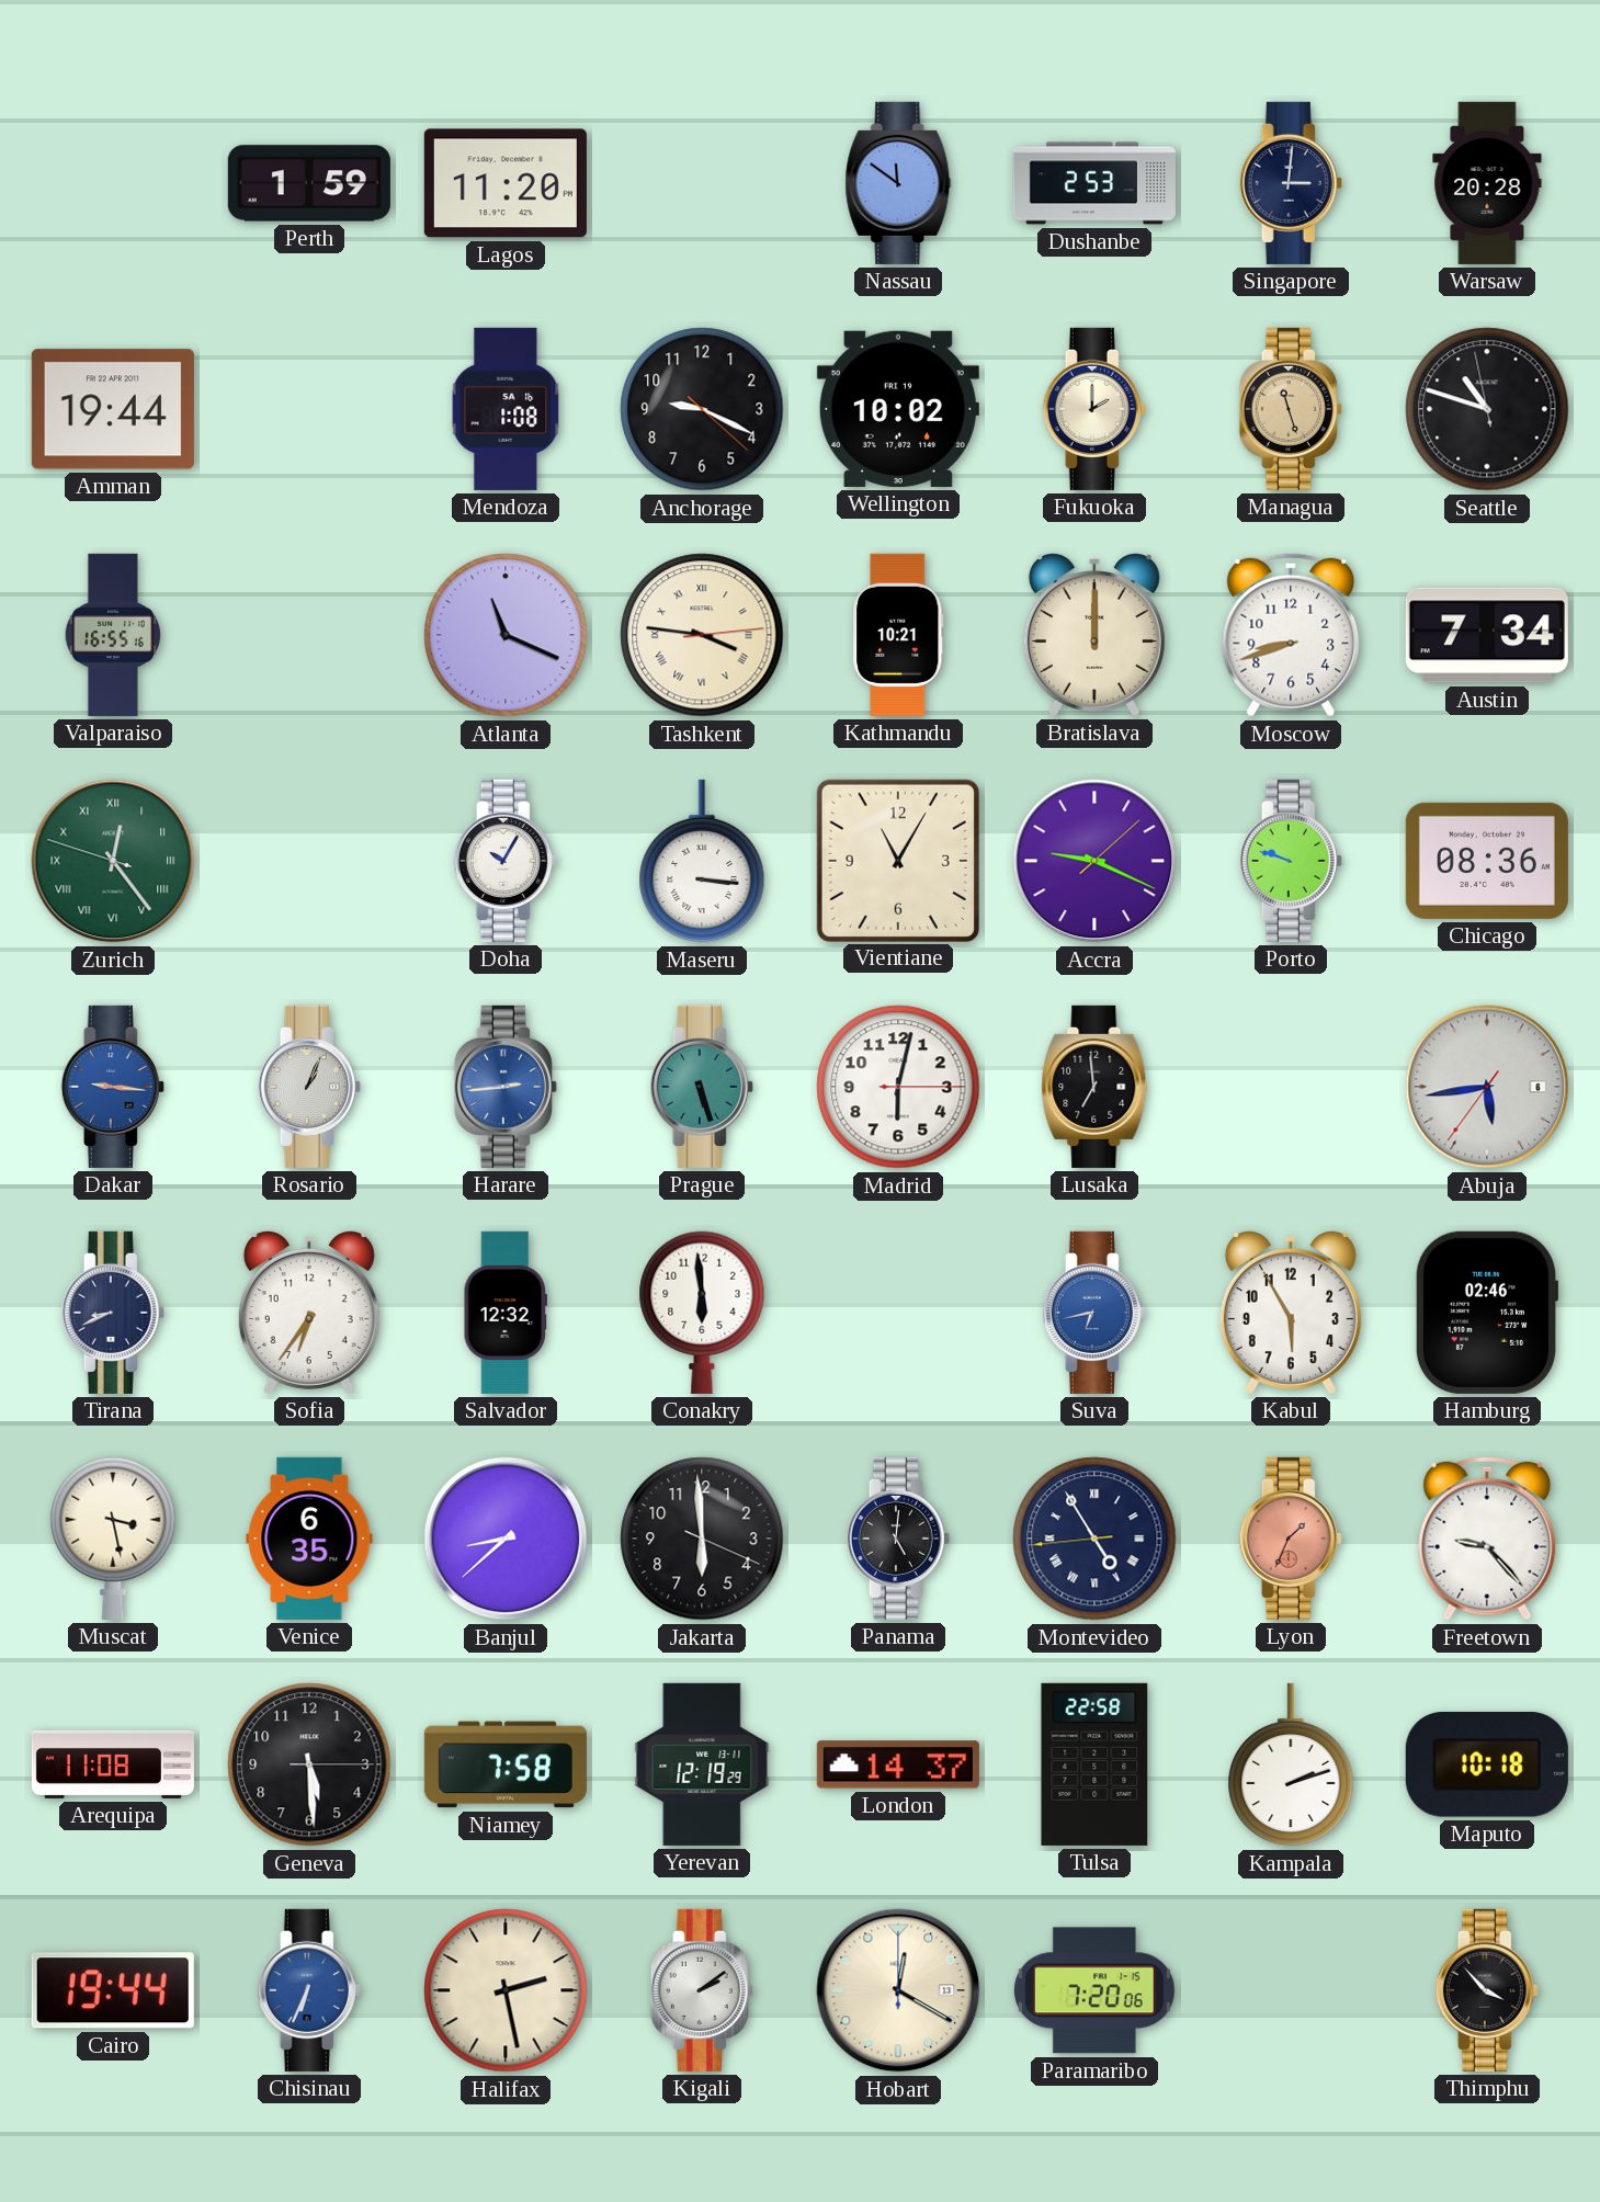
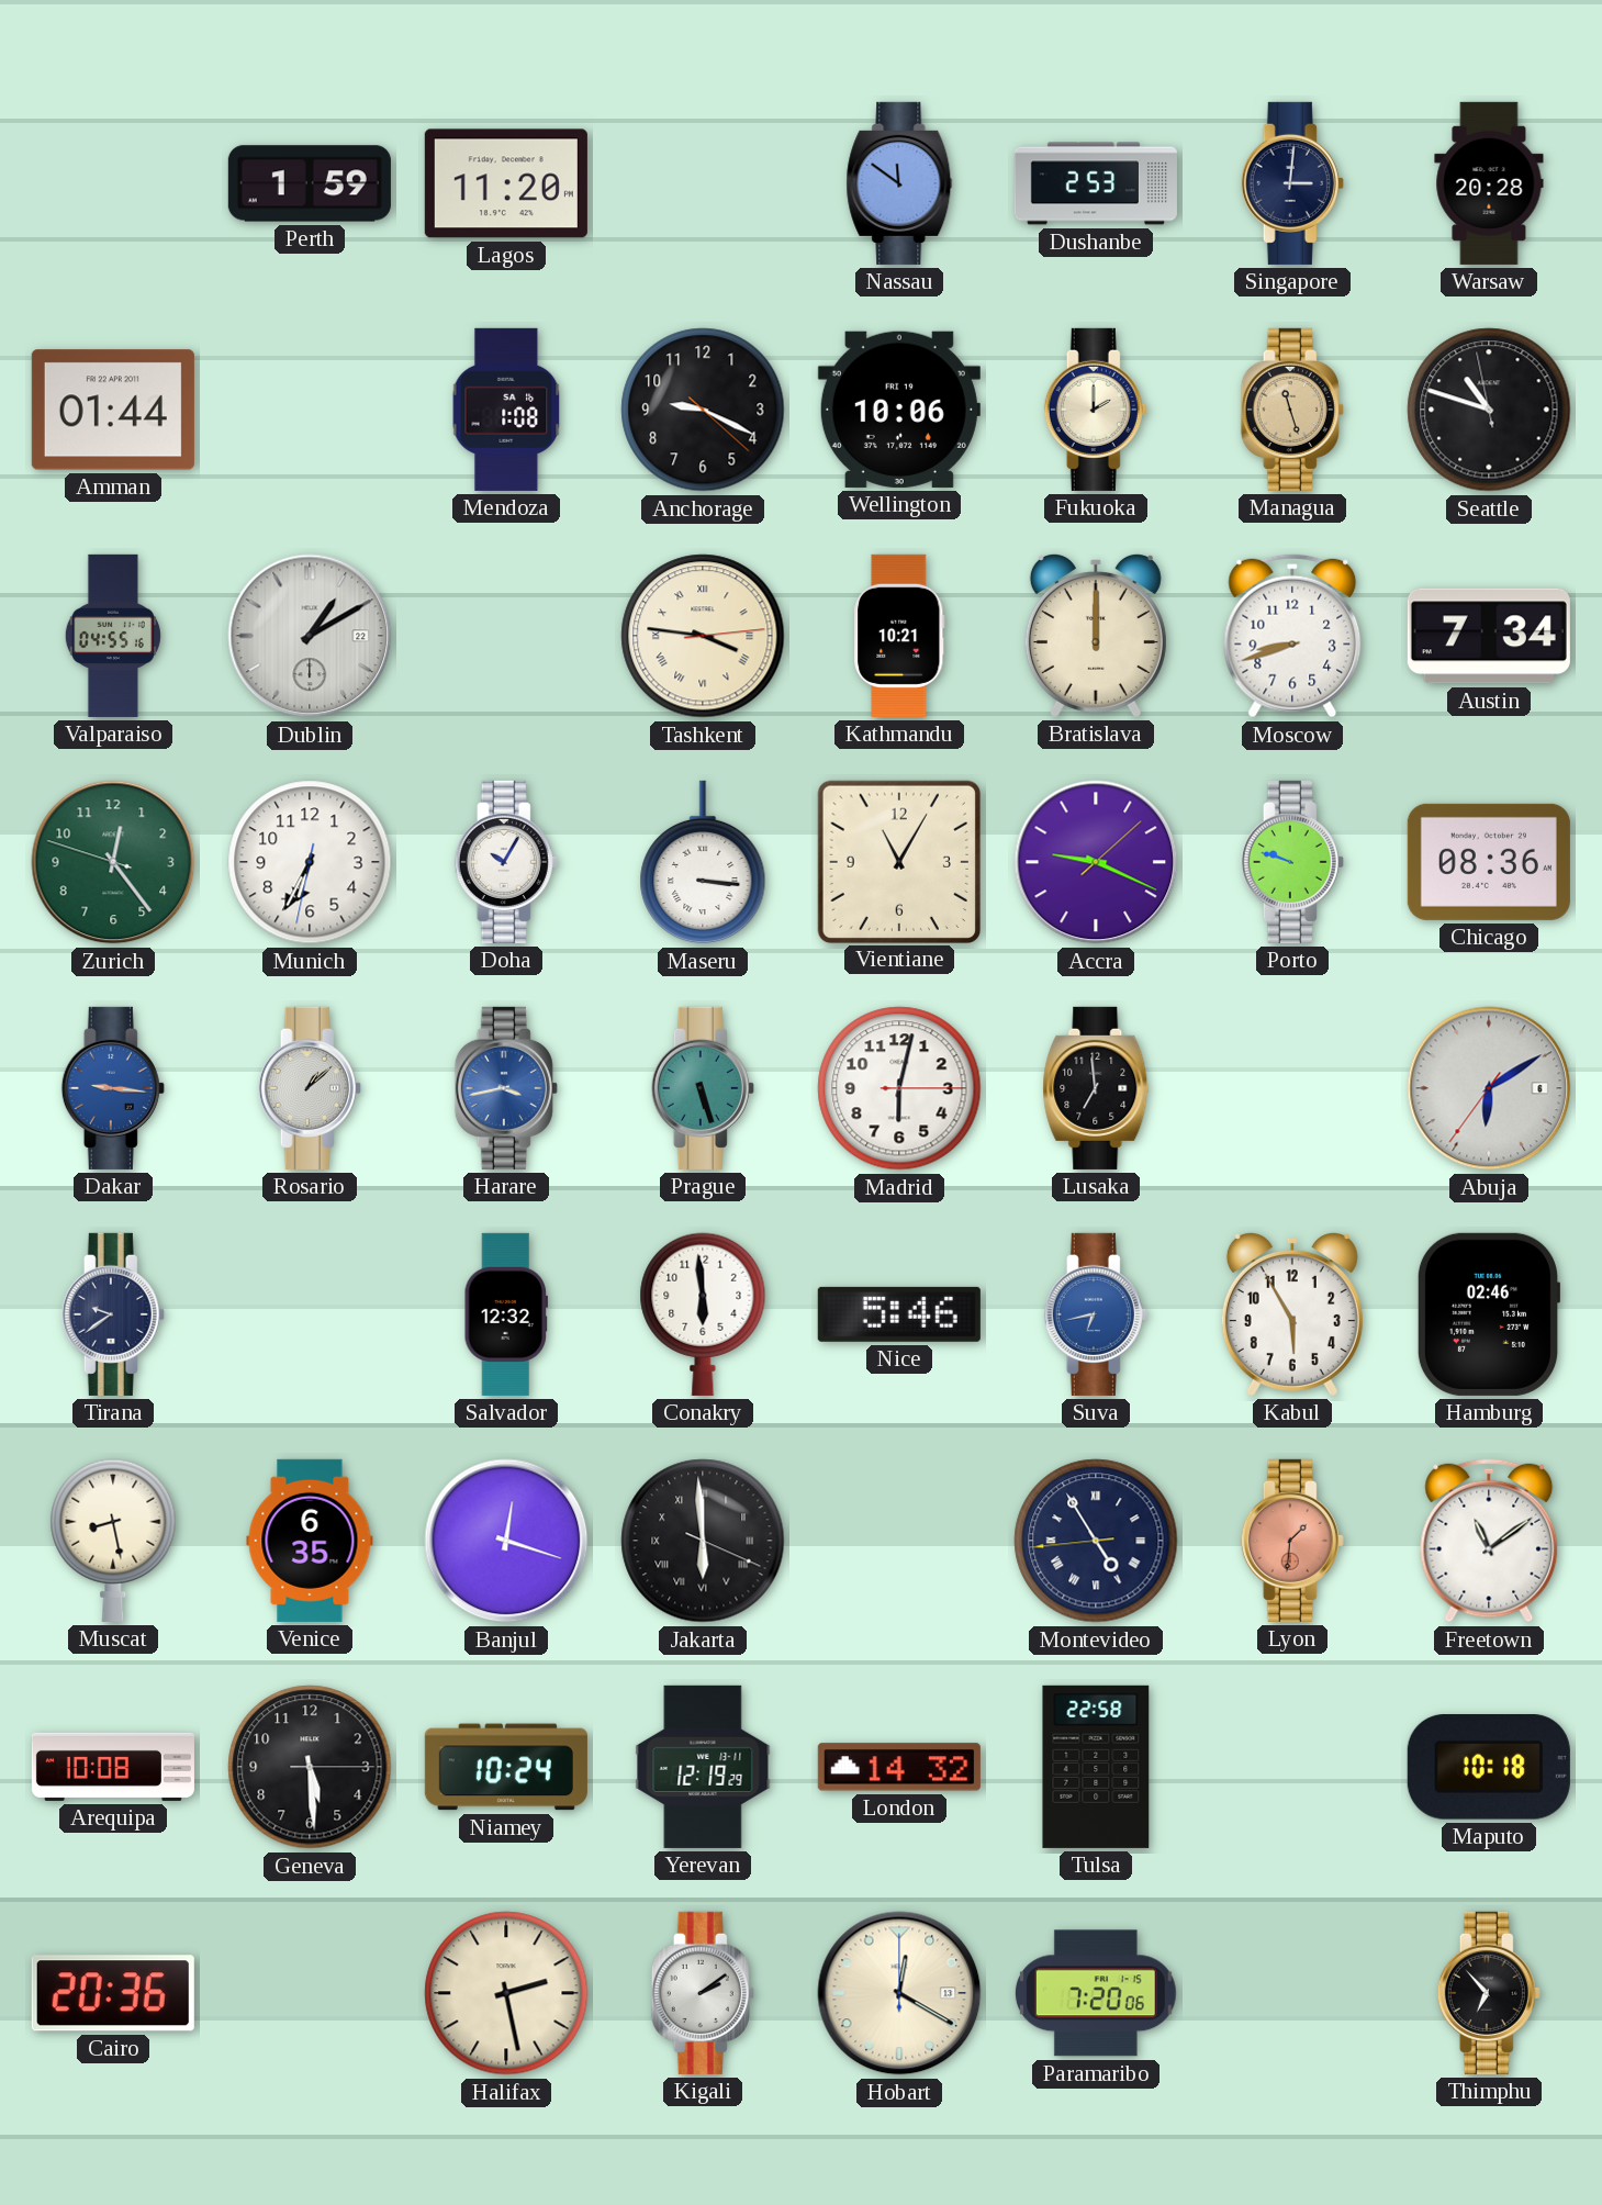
Amman: 19:44 -> 01:44
Wellington: 10:02 -> 10:06
Valparaiso: 16:55 -> 04:55
Dublin: none -> 1:10
Atlanta: 11:19 -> none
Zurich numerals: Roman -> Arabic
Munich: none -> 6:34
Rosario: 1:04 -> 1:08
Harare: 2:44 -> 3:43
Abuja: 5:43 -> 6:09
Tirana: 8:41 -> 9:39
Sofia: 6:36 -> none
Nice: none -> 5:46
Muscat: 3:28 -> 8:28
Banjul: 8:38 -> 12:18
Jakarta numerals: Arabic -> Roman
Panama: 5:01 -> none
Lyon: 1:34 -> 1:31
Freetown: 9:23 -> 11:09
Arequipa: 11:08 -> 10:08
Niamey: 7:58 -> 10:24
London: 14:37 -> 14:32
Kampala: 2:12 -> none
Cairo: 19:44 -> 20:36
Chisinau: 6:34 -> none
Thimphu: 3:53 -> 6:53
